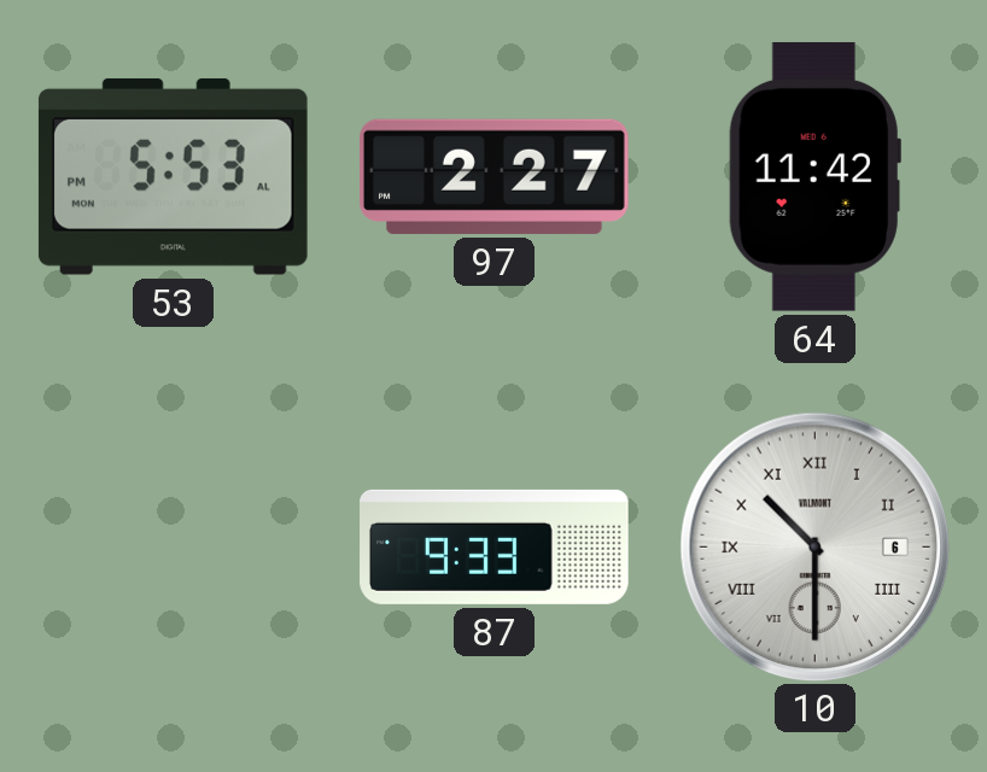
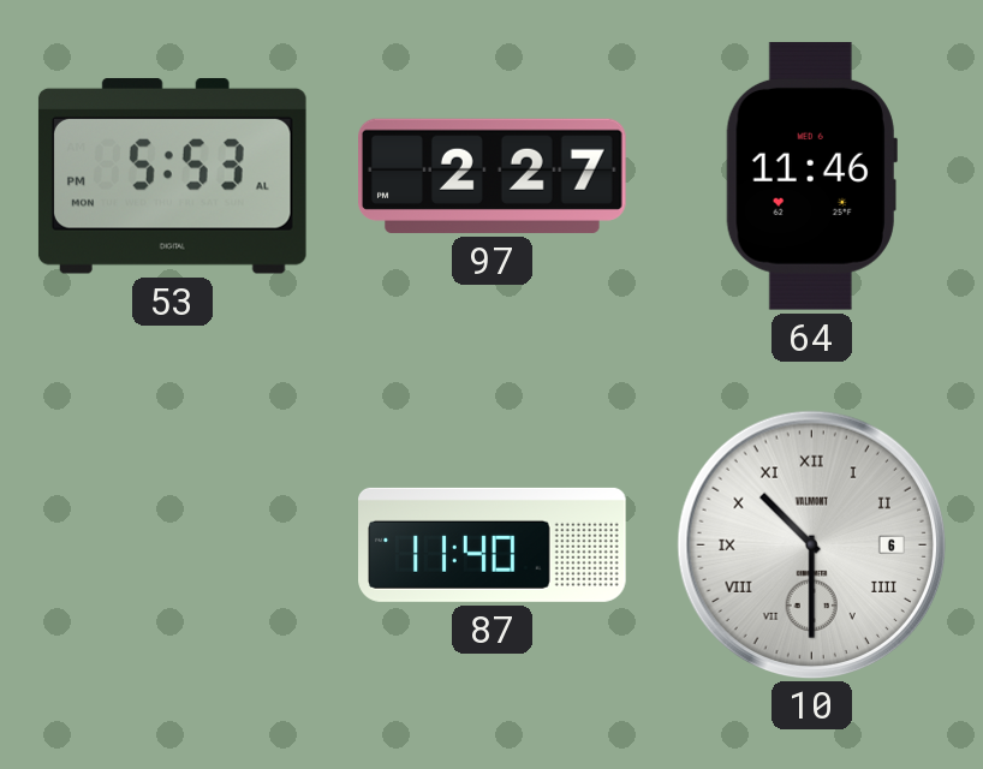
64: 11:42 -> 11:46
87: 9:33 -> 11:40
